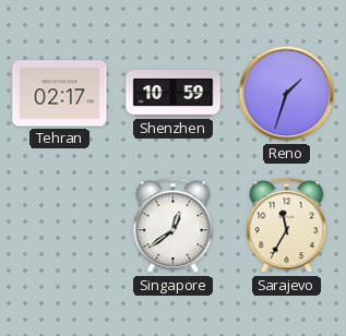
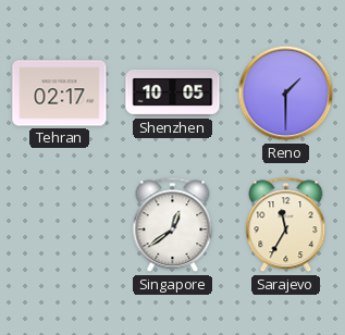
Shenzhen: 10:59 -> 10:05
Reno: 1:33 -> 1:30
